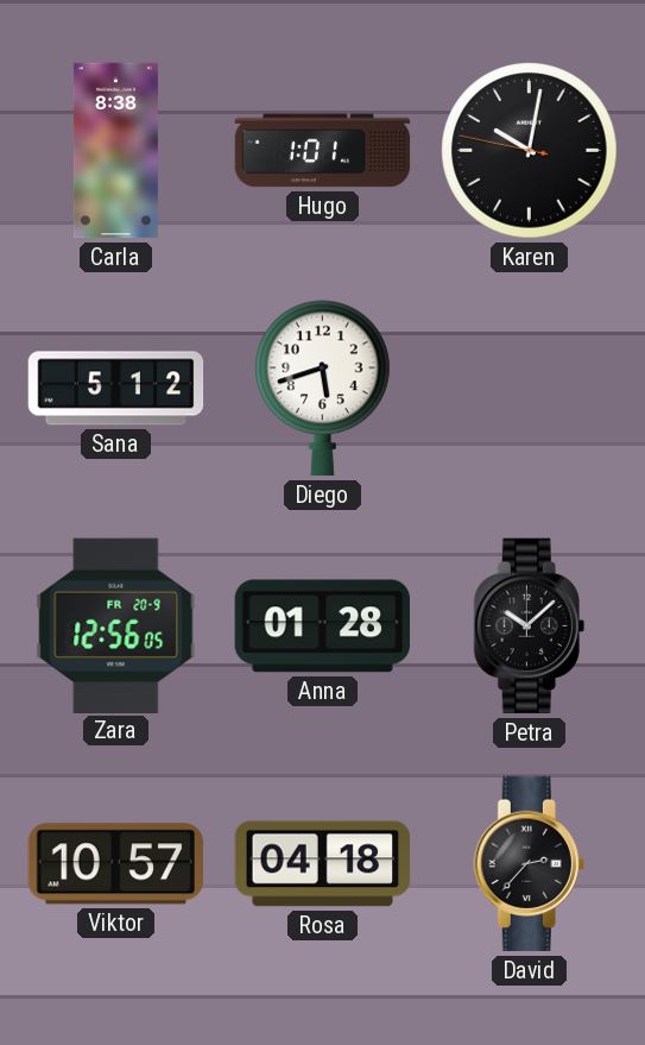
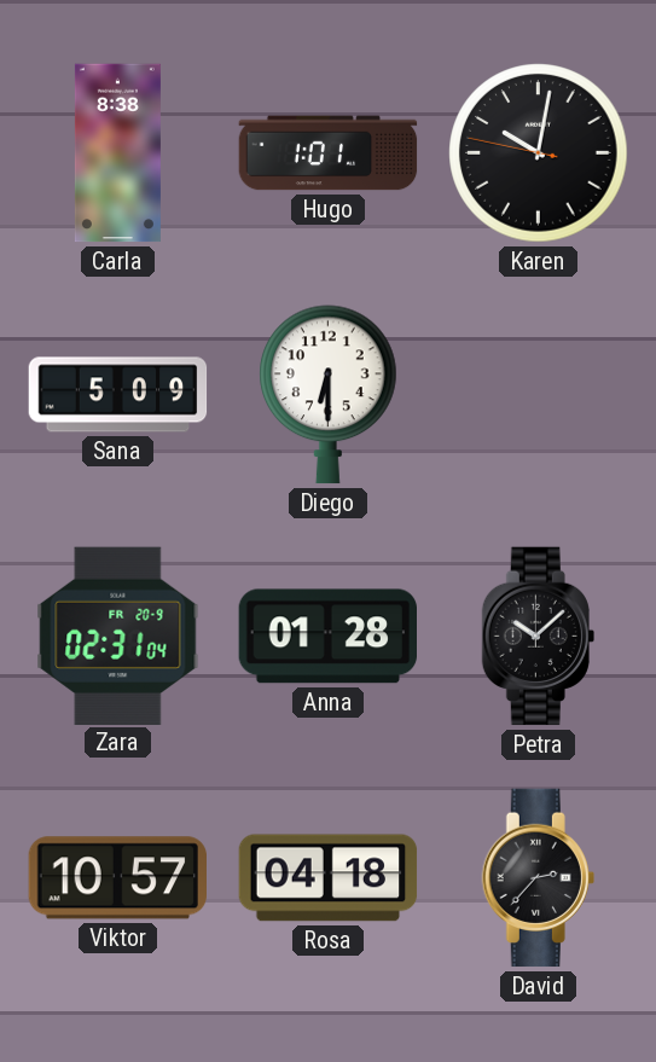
Sana: 5:12 -> 5:09
Diego: 5:42 -> 6:30
Zara: 12:56 -> 02:31
